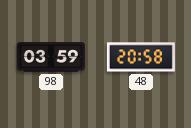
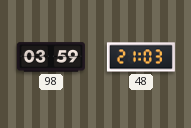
48: 20:58 -> 21:03
